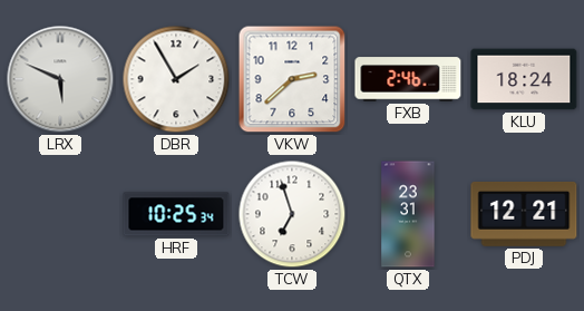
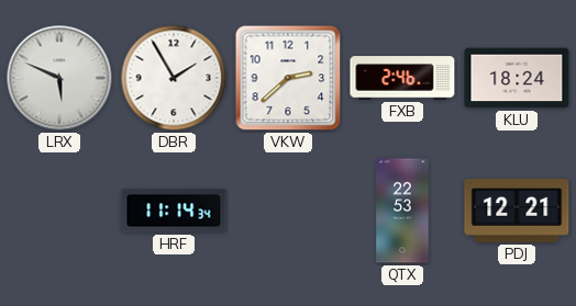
HRF: 10:25 -> 11:14
TCW: 6:57 -> none
QTX: 23:31 -> 22:53
